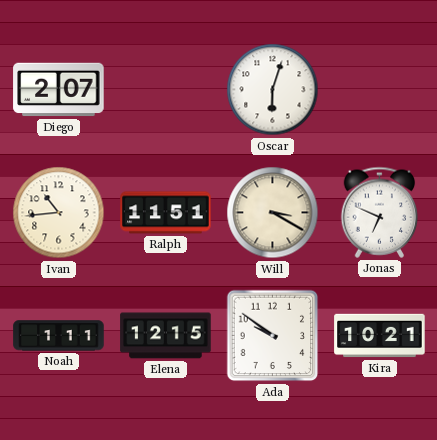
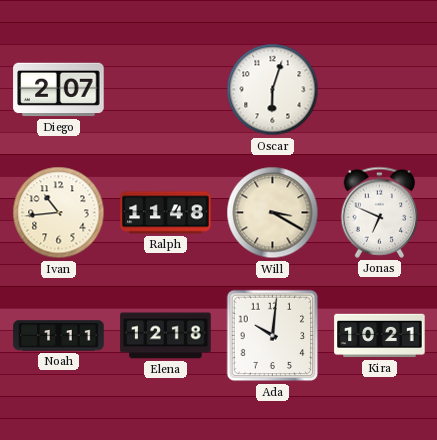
Ralph: 11:51 -> 11:48
Elena: 12:15 -> 12:18
Ada: 9:51 -> 10:01
